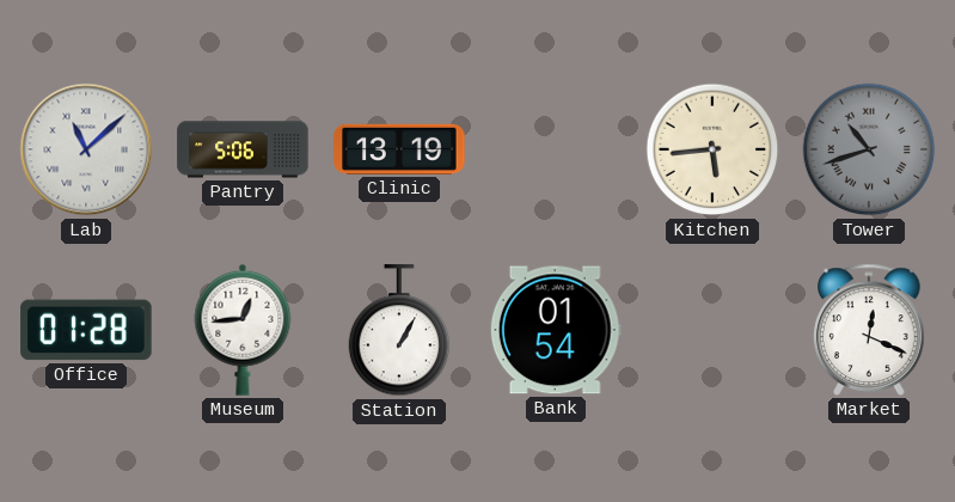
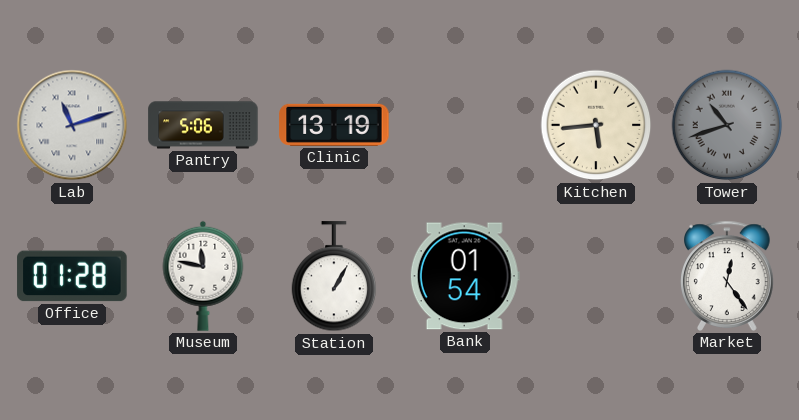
Lab: 11:08 -> 11:12
Museum: 12:44 -> 11:47
Market: 12:19 -> 12:24
